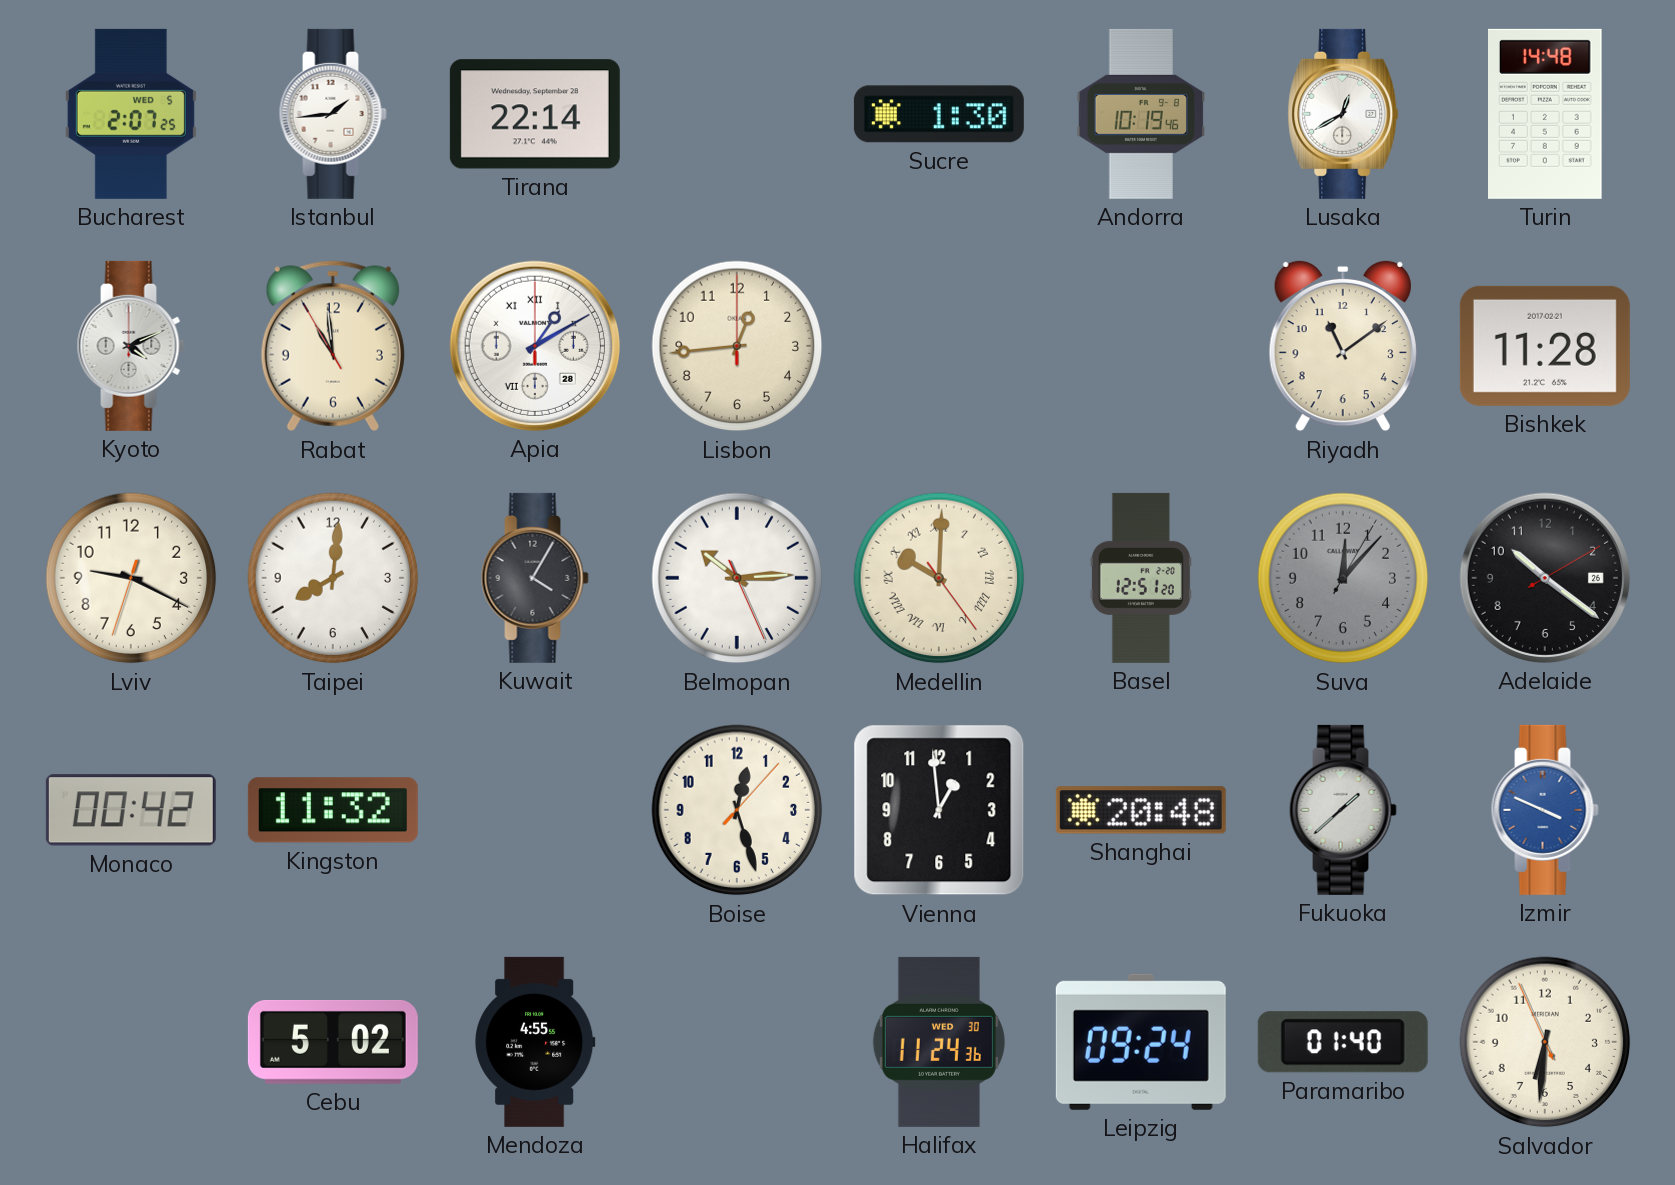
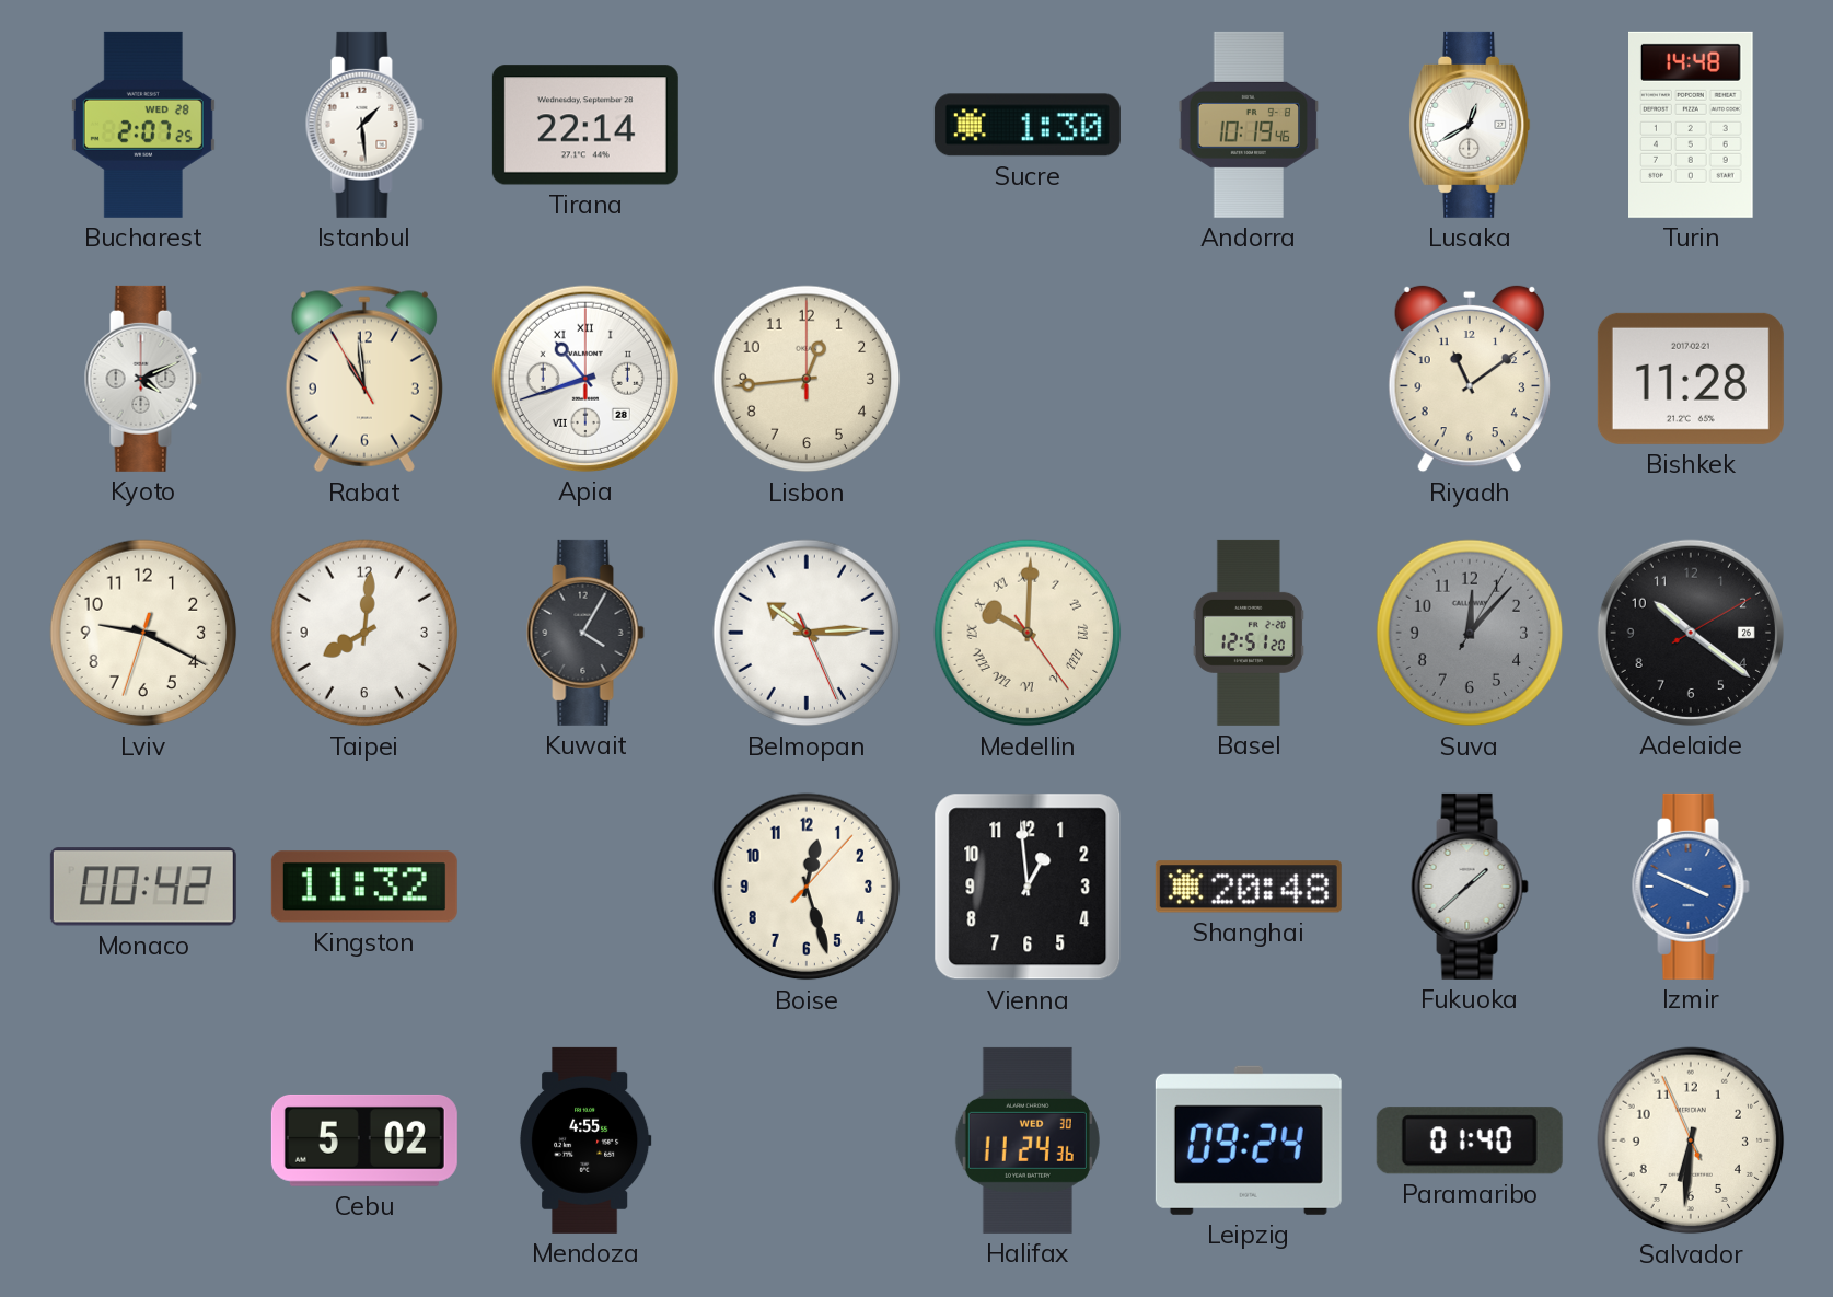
Bucharest date: WED 5 -> WED 28
Istanbul: 1:44 -> 1:29
Apia: 1:10 -> 10:42
